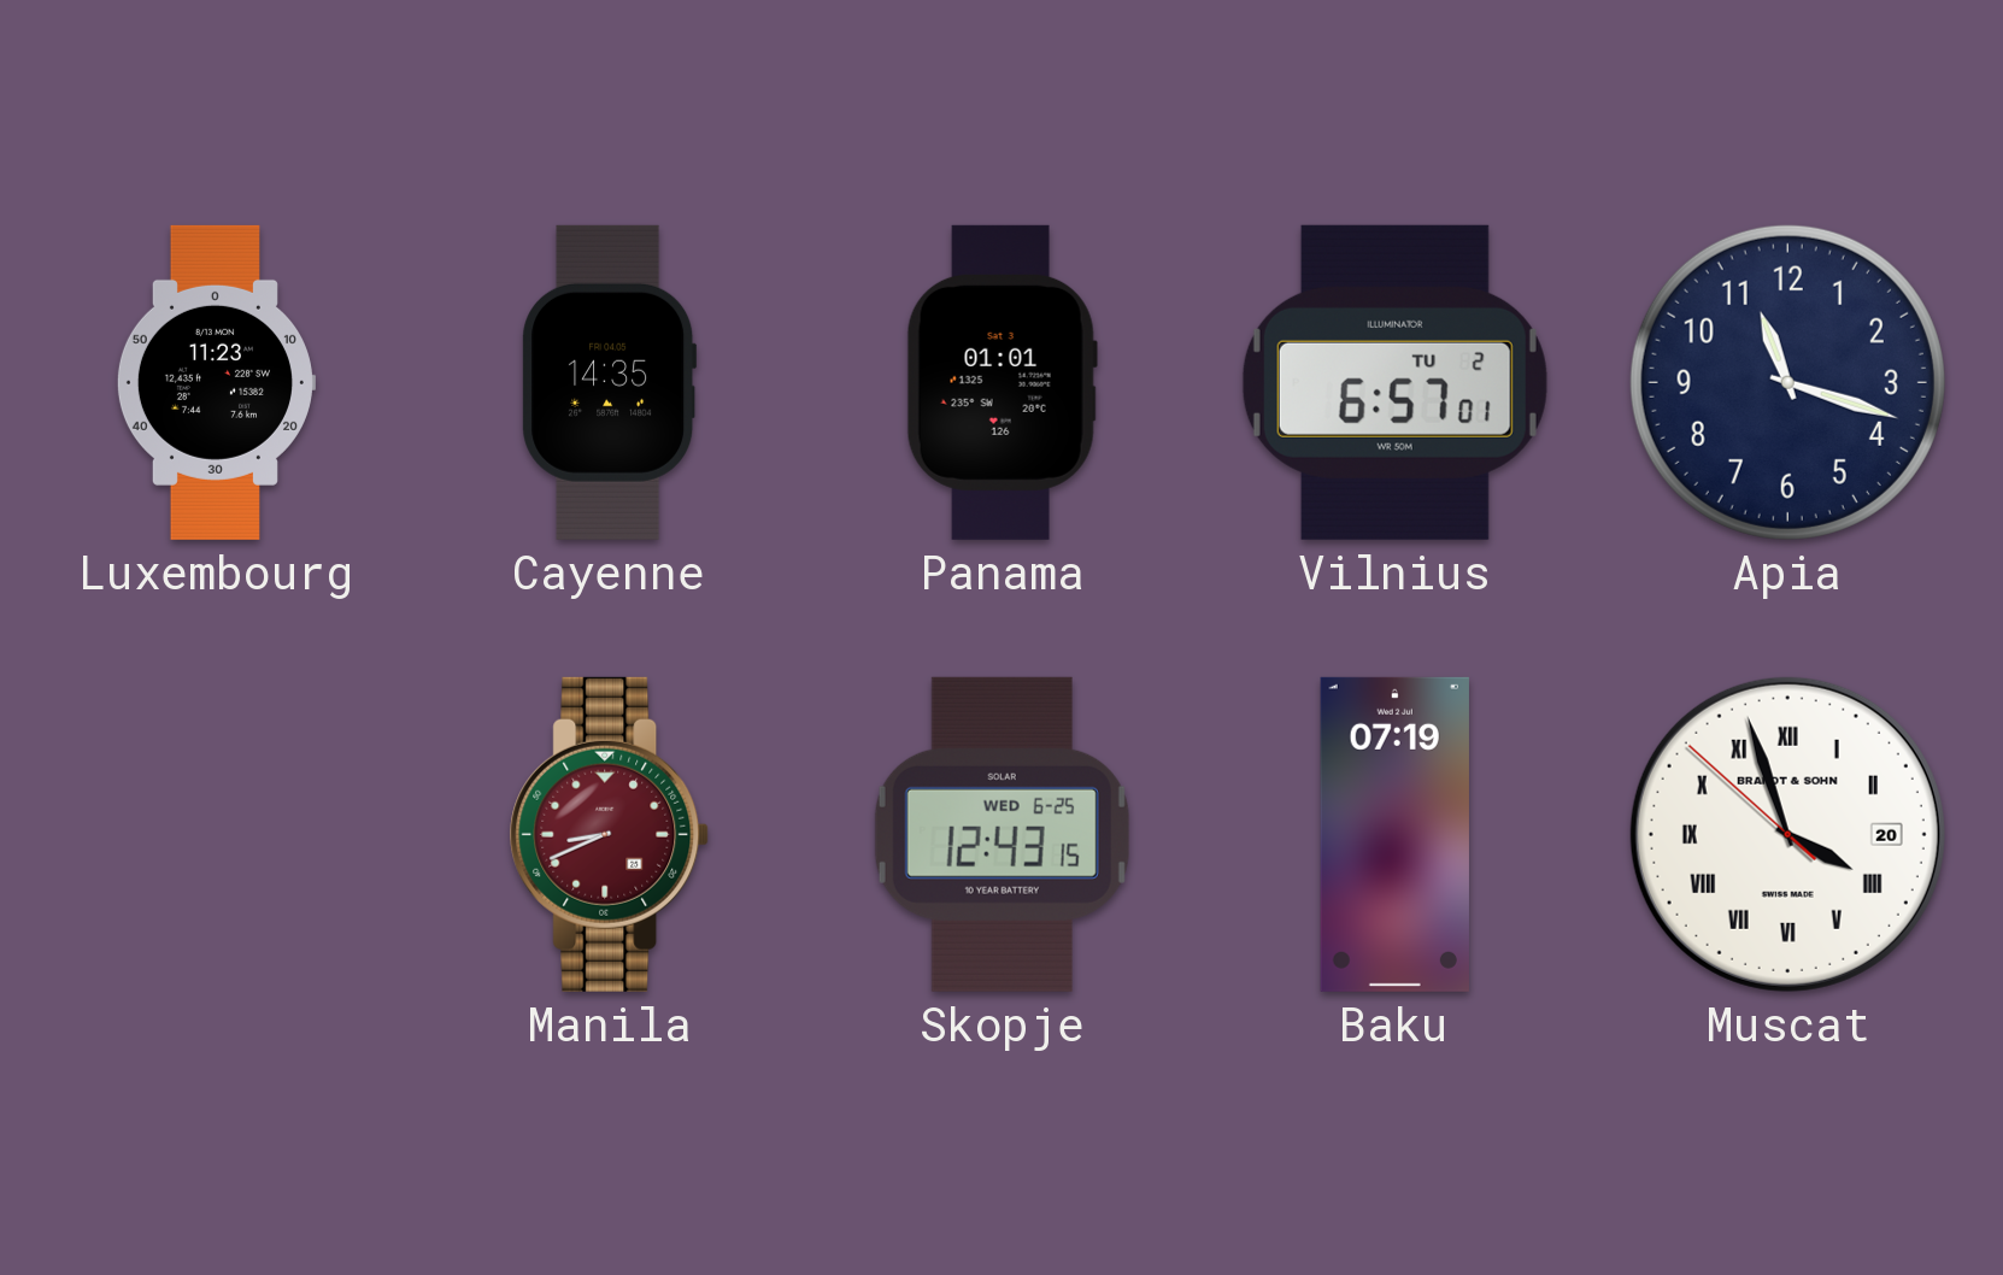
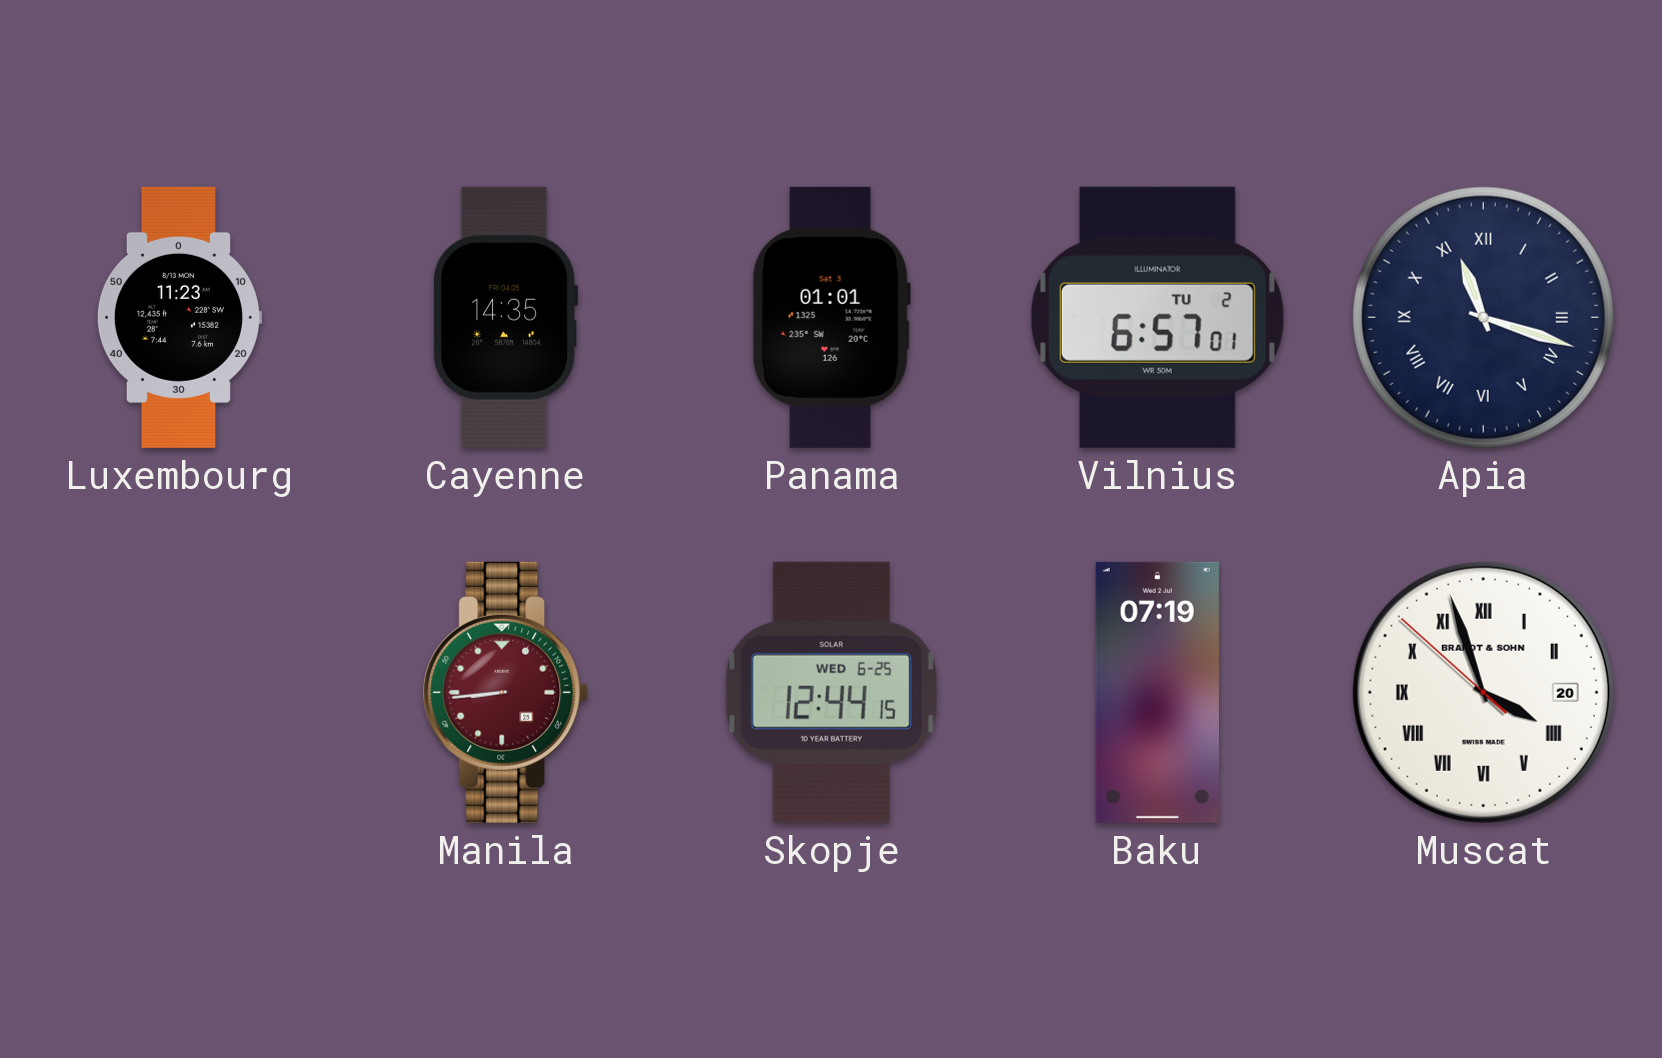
Apia numerals: Arabic -> Roman
Manila: 8:41 -> 8:44
Skopje: 12:43 -> 12:44
